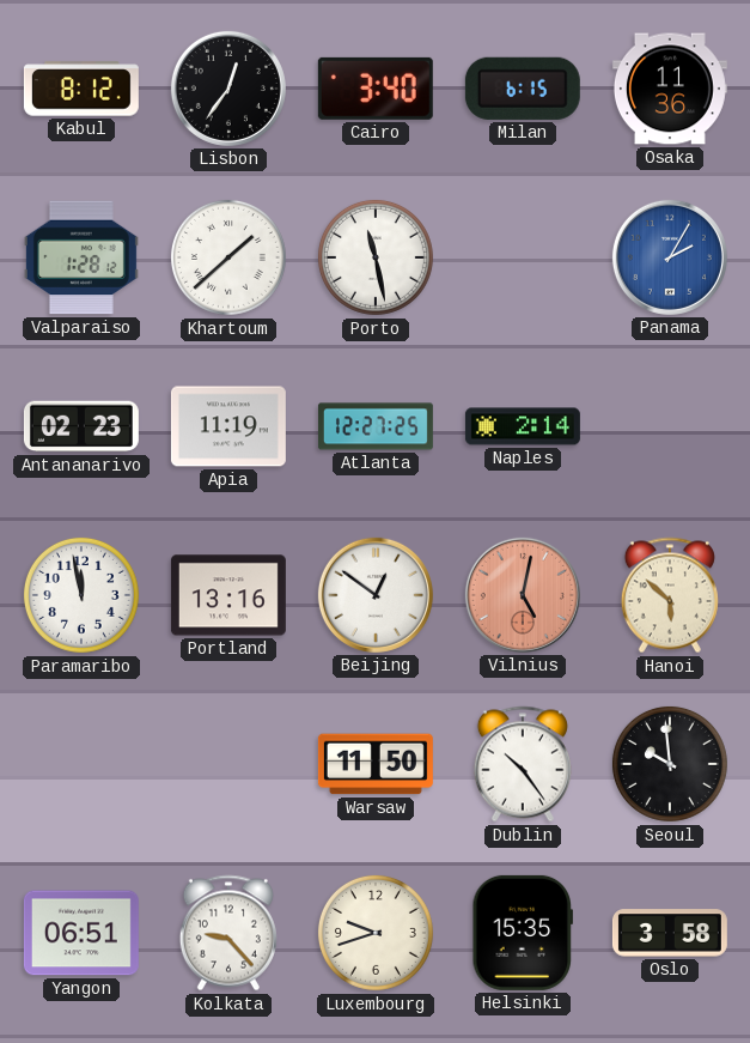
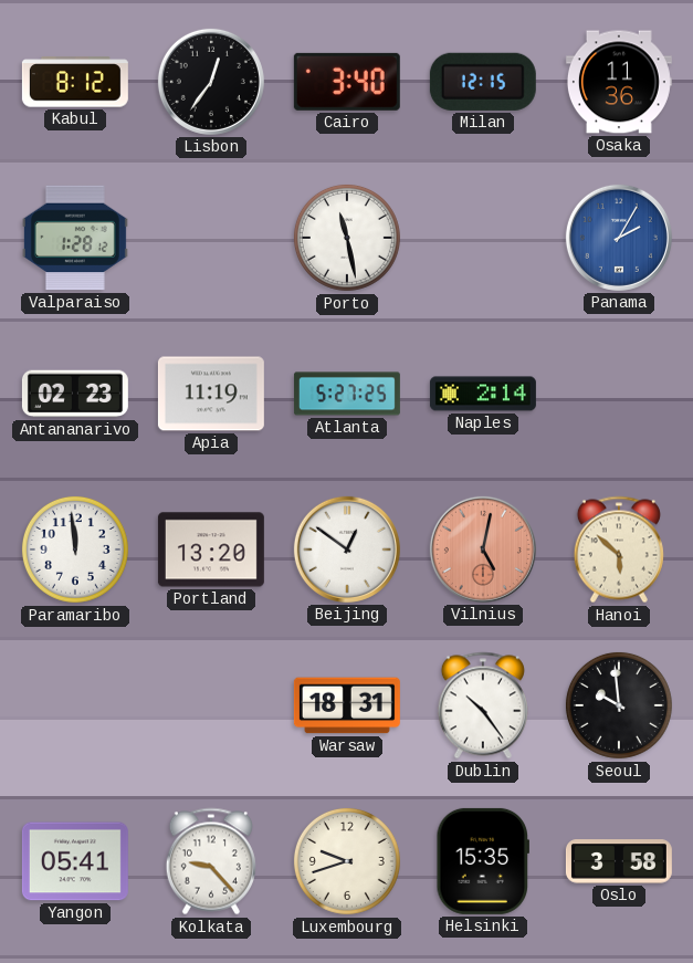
Milan: 6:15 -> 12:15
Khartoum: 1:38 -> none
Atlanta: 12:27 -> 5:27
Paramaribo: 11:58 -> 11:59
Portland: 13:16 -> 13:20
Warsaw: 11:50 -> 18:31
Yangon: 06:51 -> 05:41
